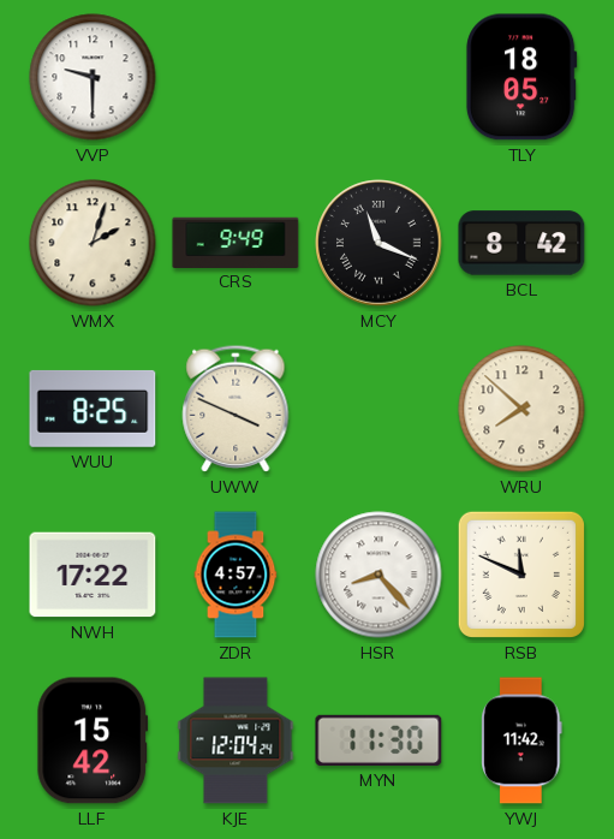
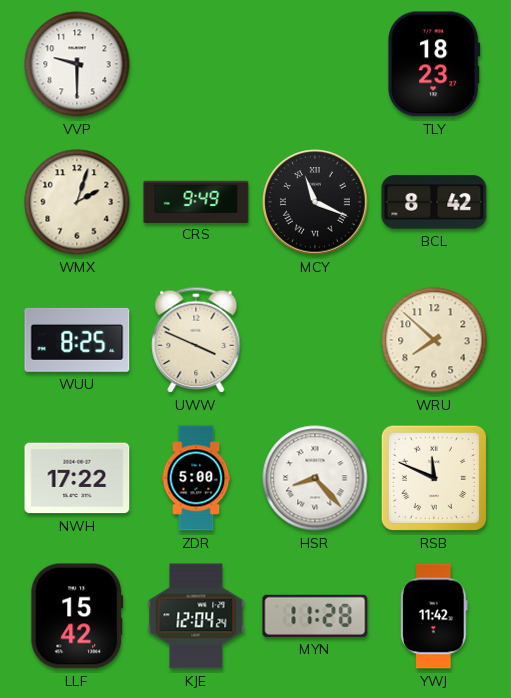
TLY: 18:05 -> 18:23
ZDR: 4:57 -> 5:00
MYN: 11:30 -> 11:28
